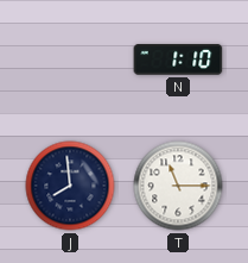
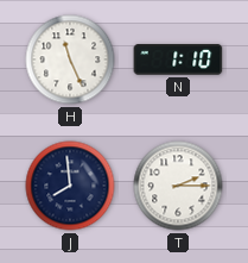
H: none -> 11:26
T: 11:15 -> 2:15
